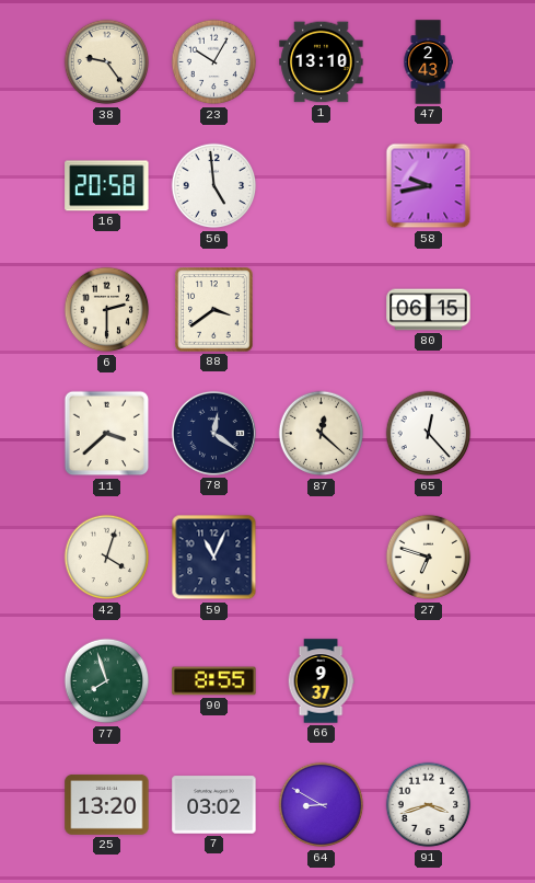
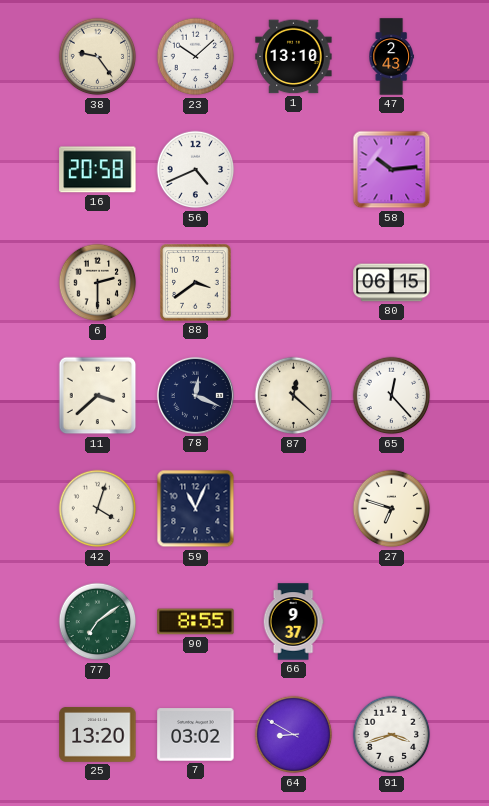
23: 10:05 -> 10:08
56: 4:59 -> 4:41
58: 9:43 -> 10:14
78: 12:21 -> 12:19
77: 7:57 -> 7:09
